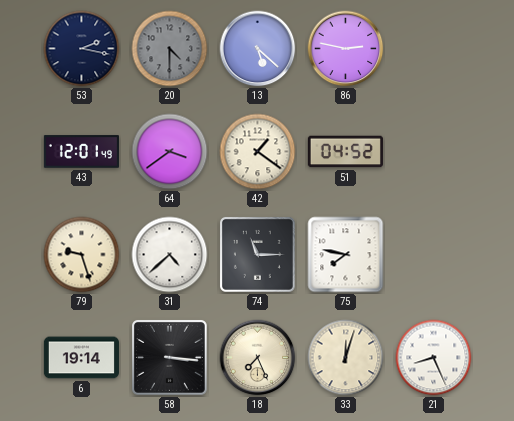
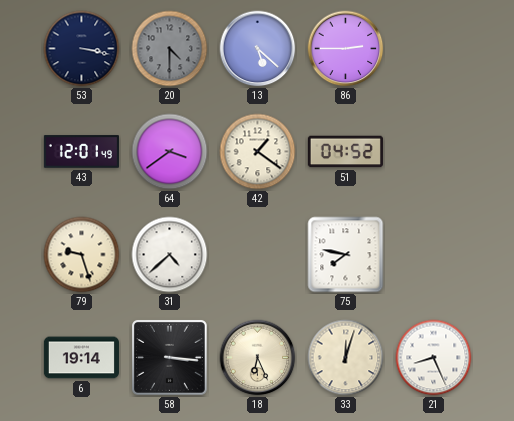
53: 2:17 -> 3:17
86: 2:47 -> 2:45
74: 11:15 -> none
18: 7:26 -> 6:26
